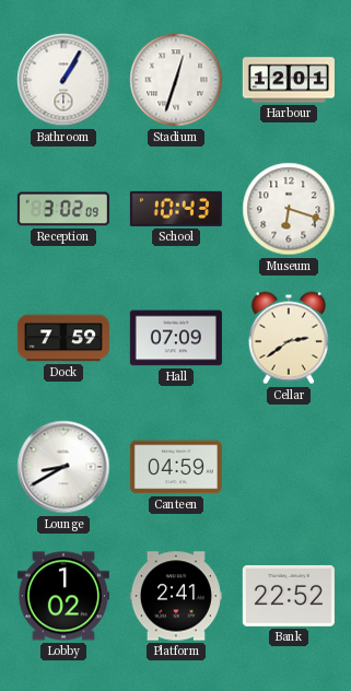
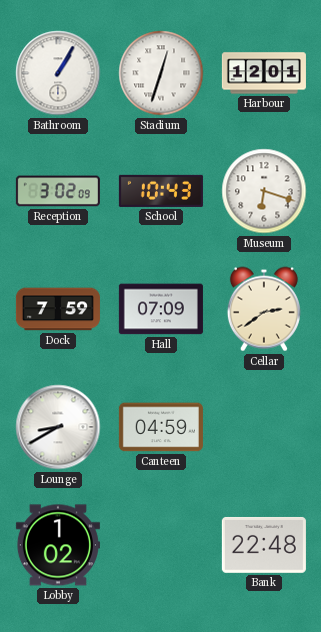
Platform: 2:41 -> none
Bank: 22:52 -> 22:48
